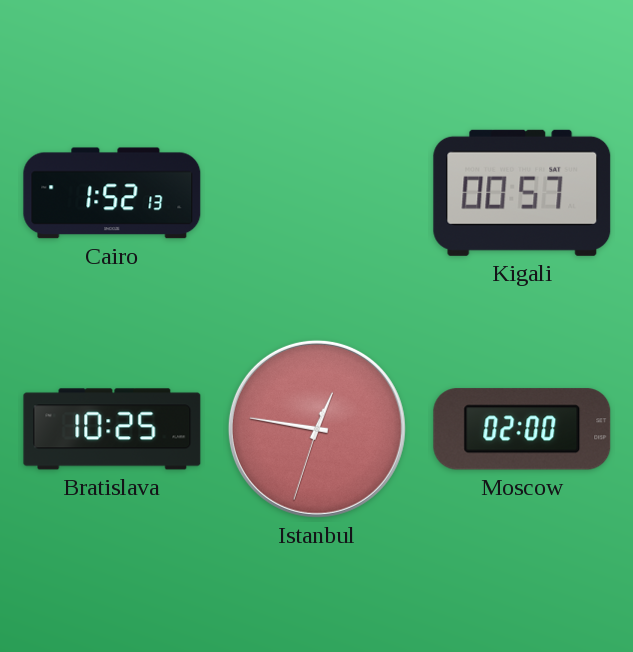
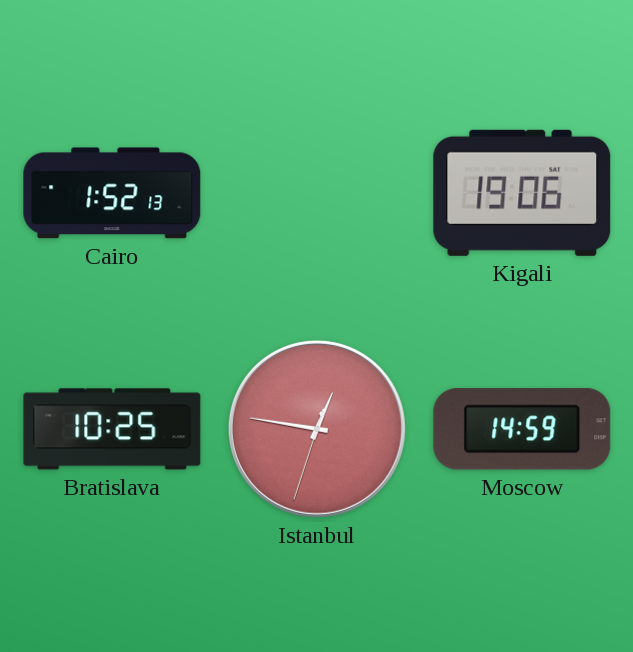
Kigali: 00:57 -> 19:06
Moscow: 02:00 -> 14:59
